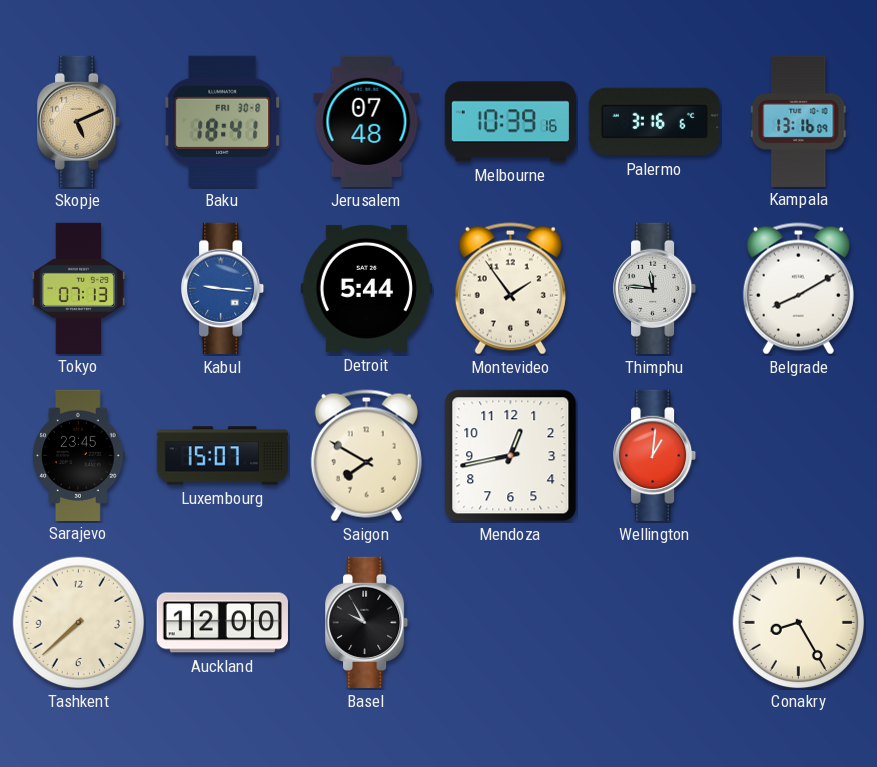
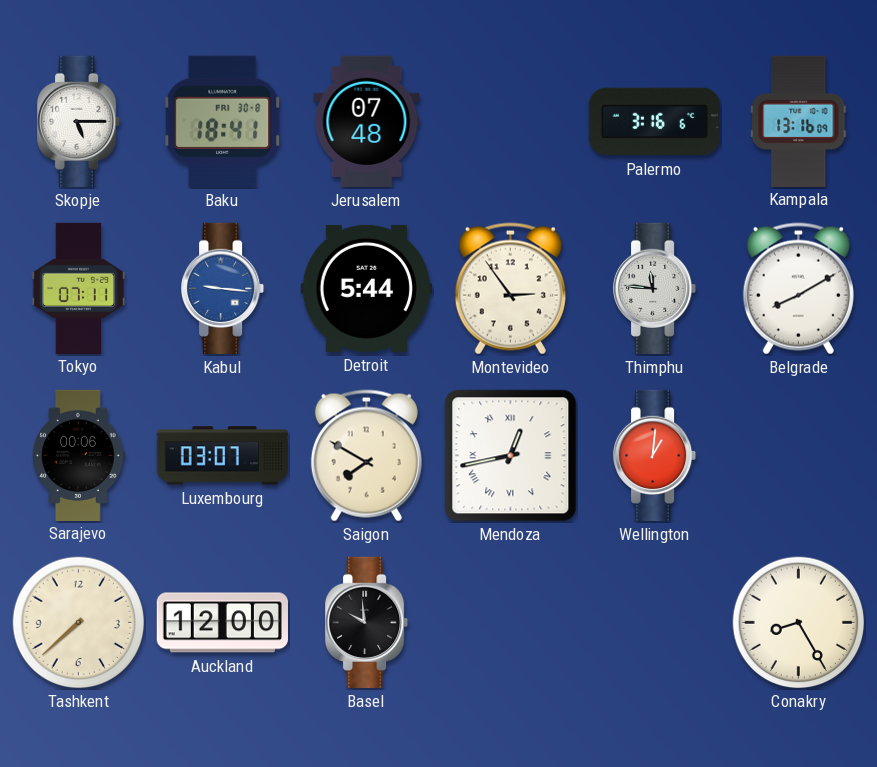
Skopje: 5:11 -> 5:15
Skopje dial: champagne -> white
Melbourne: 10:39 -> none
Tokyo: 07:13 -> 07:11
Montevideo: 1:54 -> 2:54
Sarajevo: 23:45 -> 00:06
Luxembourg: 15:07 -> 03:07
Mendoza numerals: Arabic -> Roman
Basel: 9:55 -> 9:59
